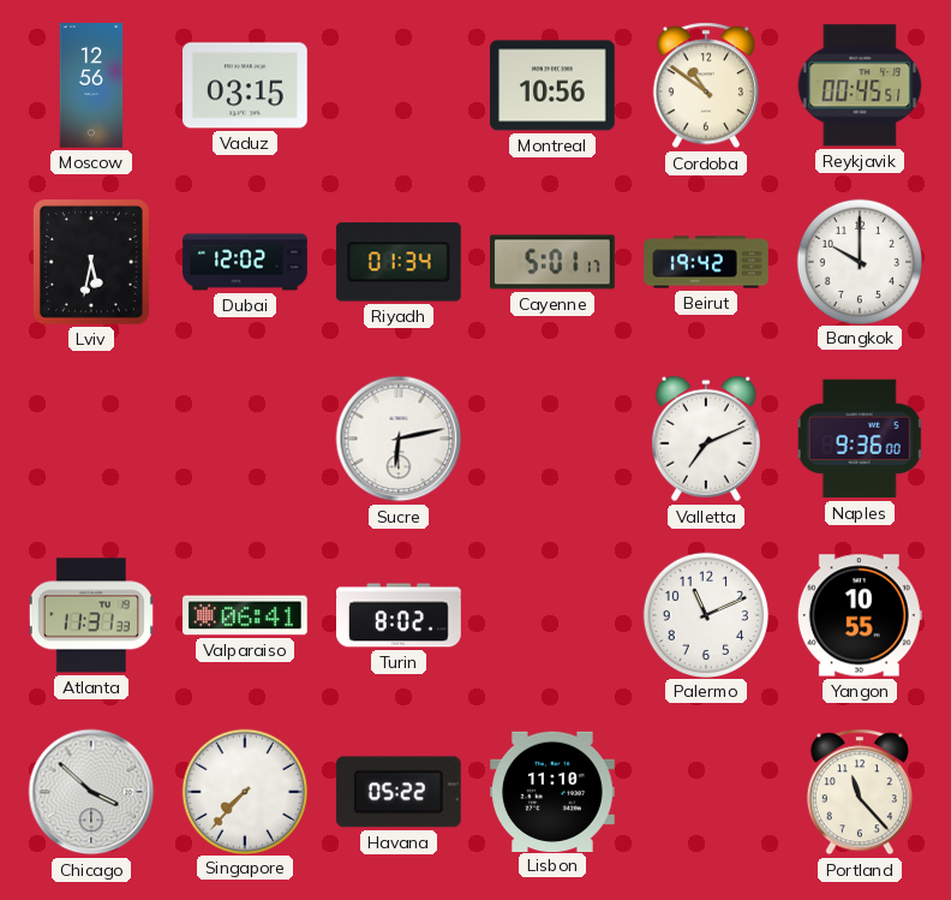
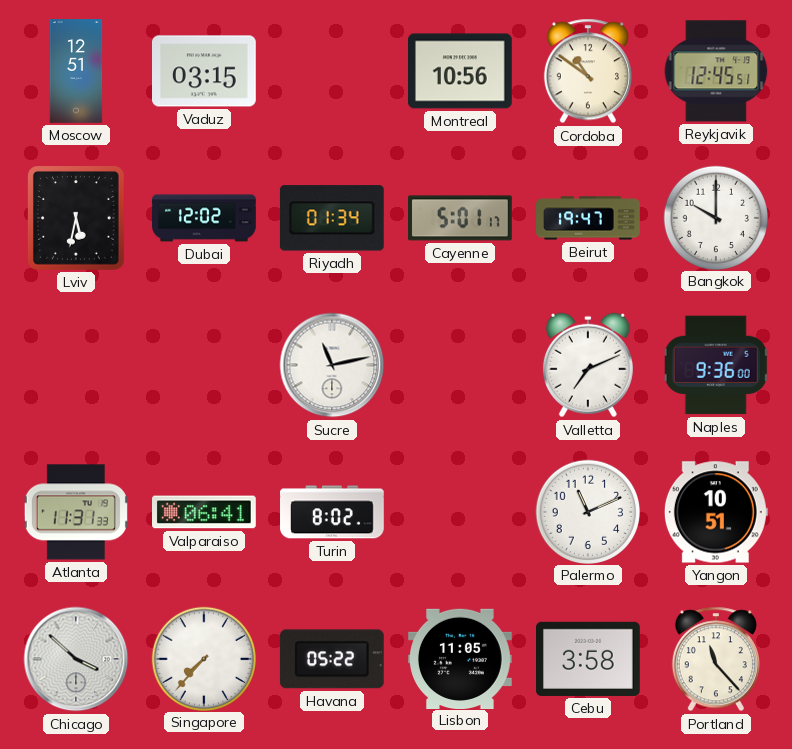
Moscow: 12:56 -> 12:51
Reykjavik: 00:45 -> 12:45
Beirut: 19:42 -> 19:47
Sucre: 6:13 -> 11:13
Yangon: 10:55 -> 10:51
Lisbon: 11:10 -> 11:05
Cebu: none -> 3:58
